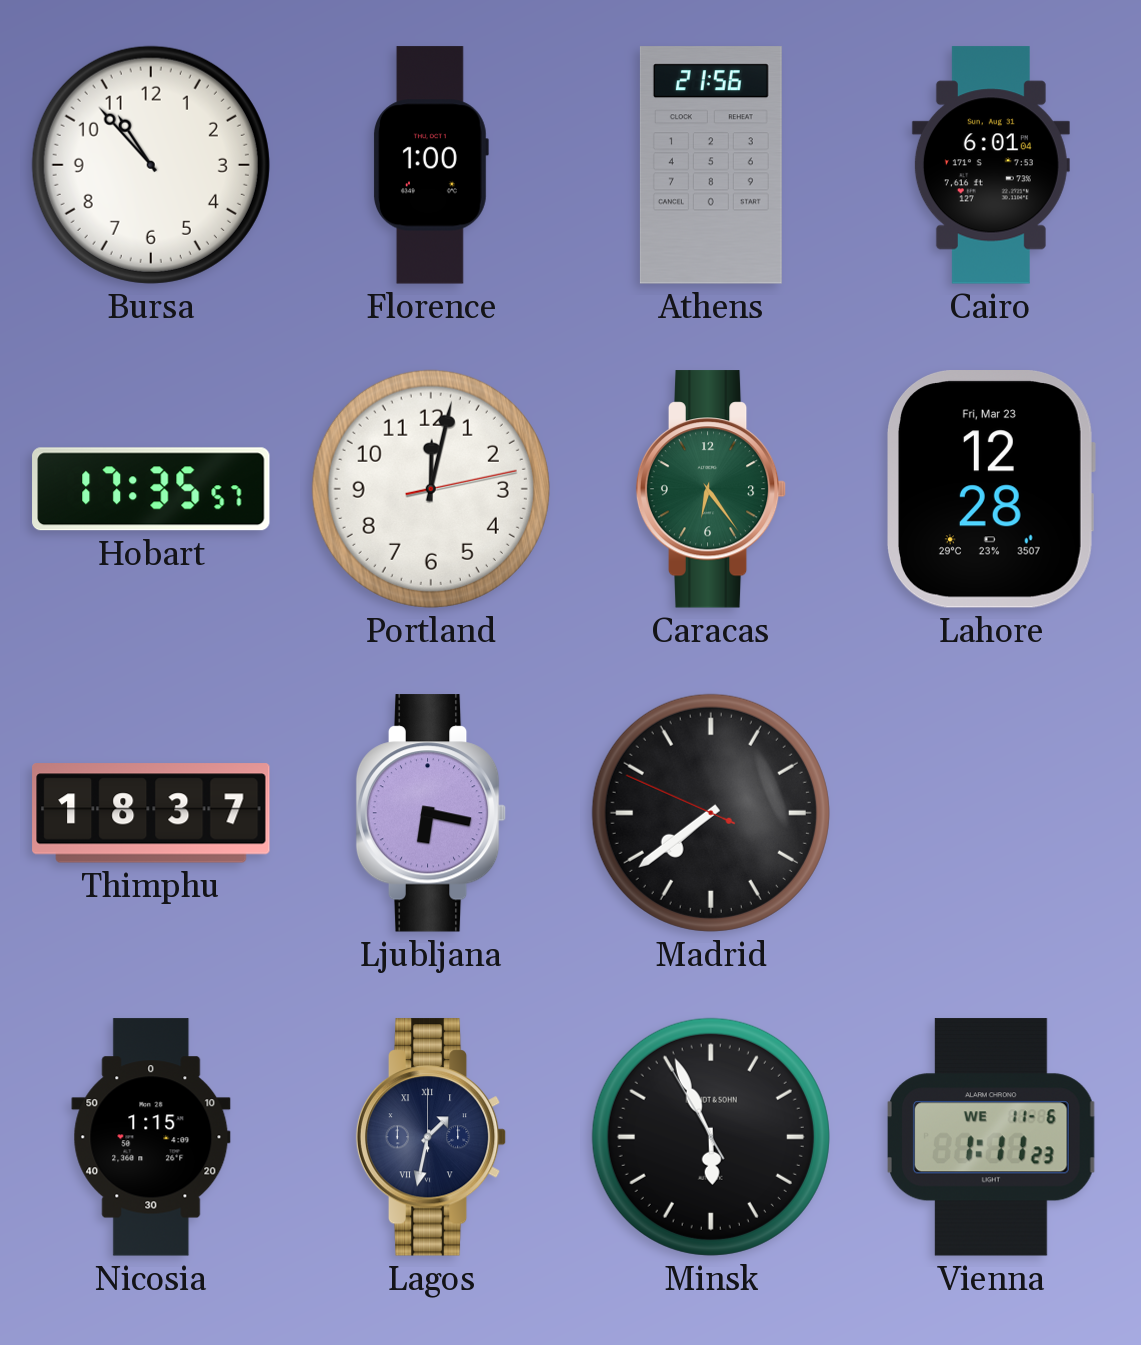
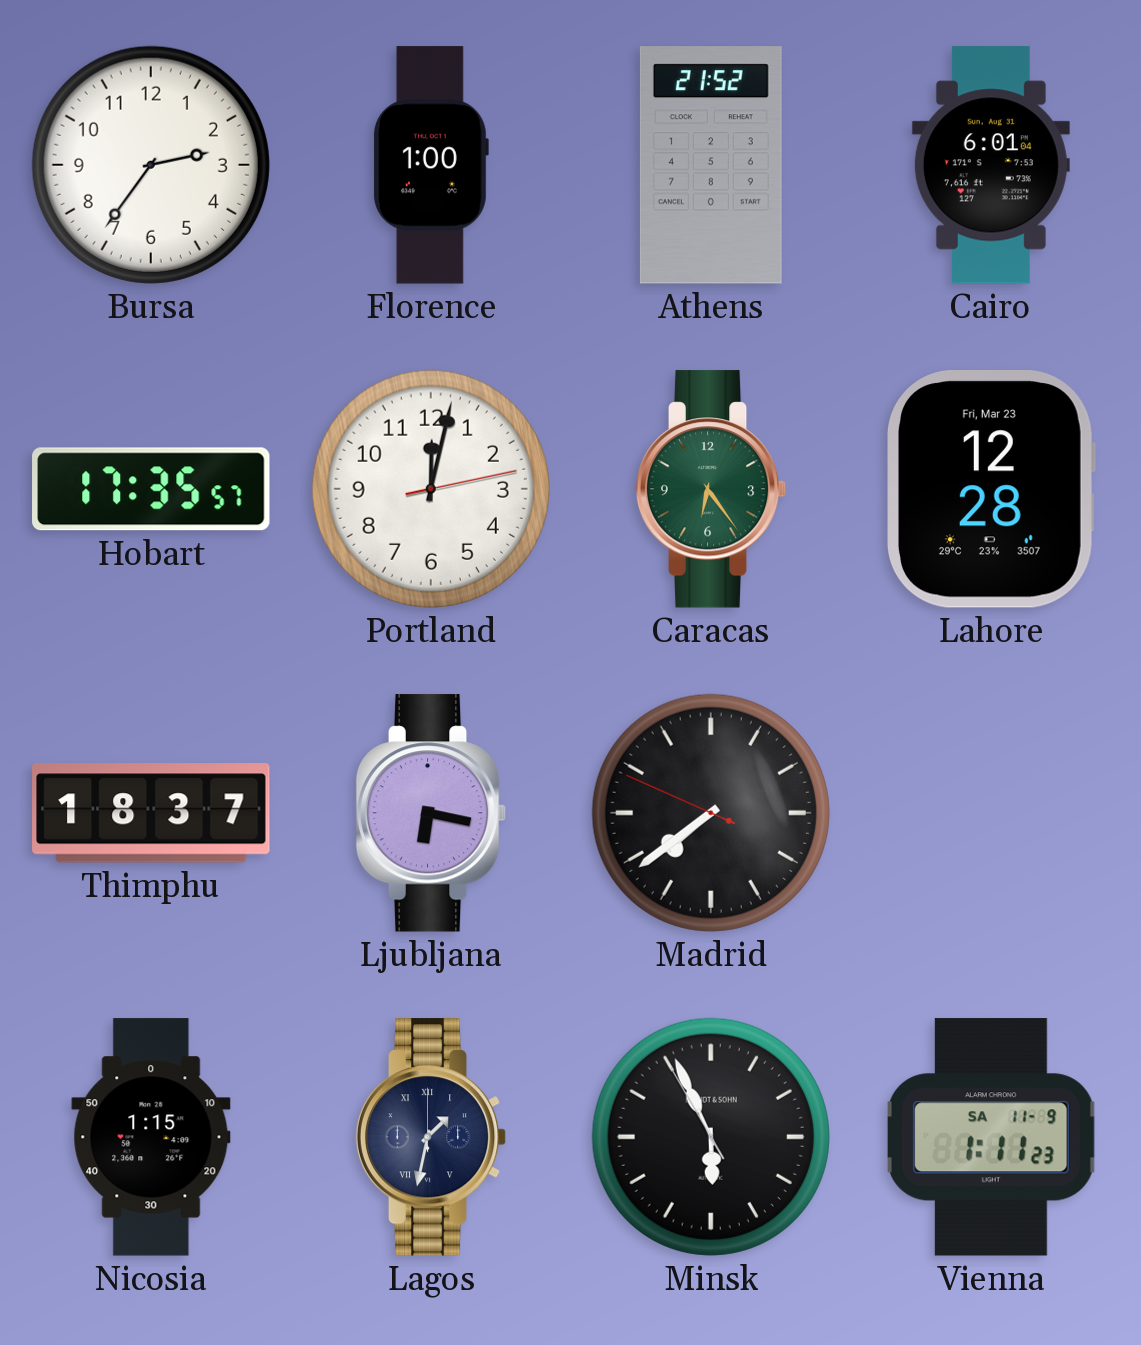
Bursa: 10:53 -> 2:36
Athens: 21:56 -> 21:52
Vienna date: WE 11-6 -> SA 11-9
